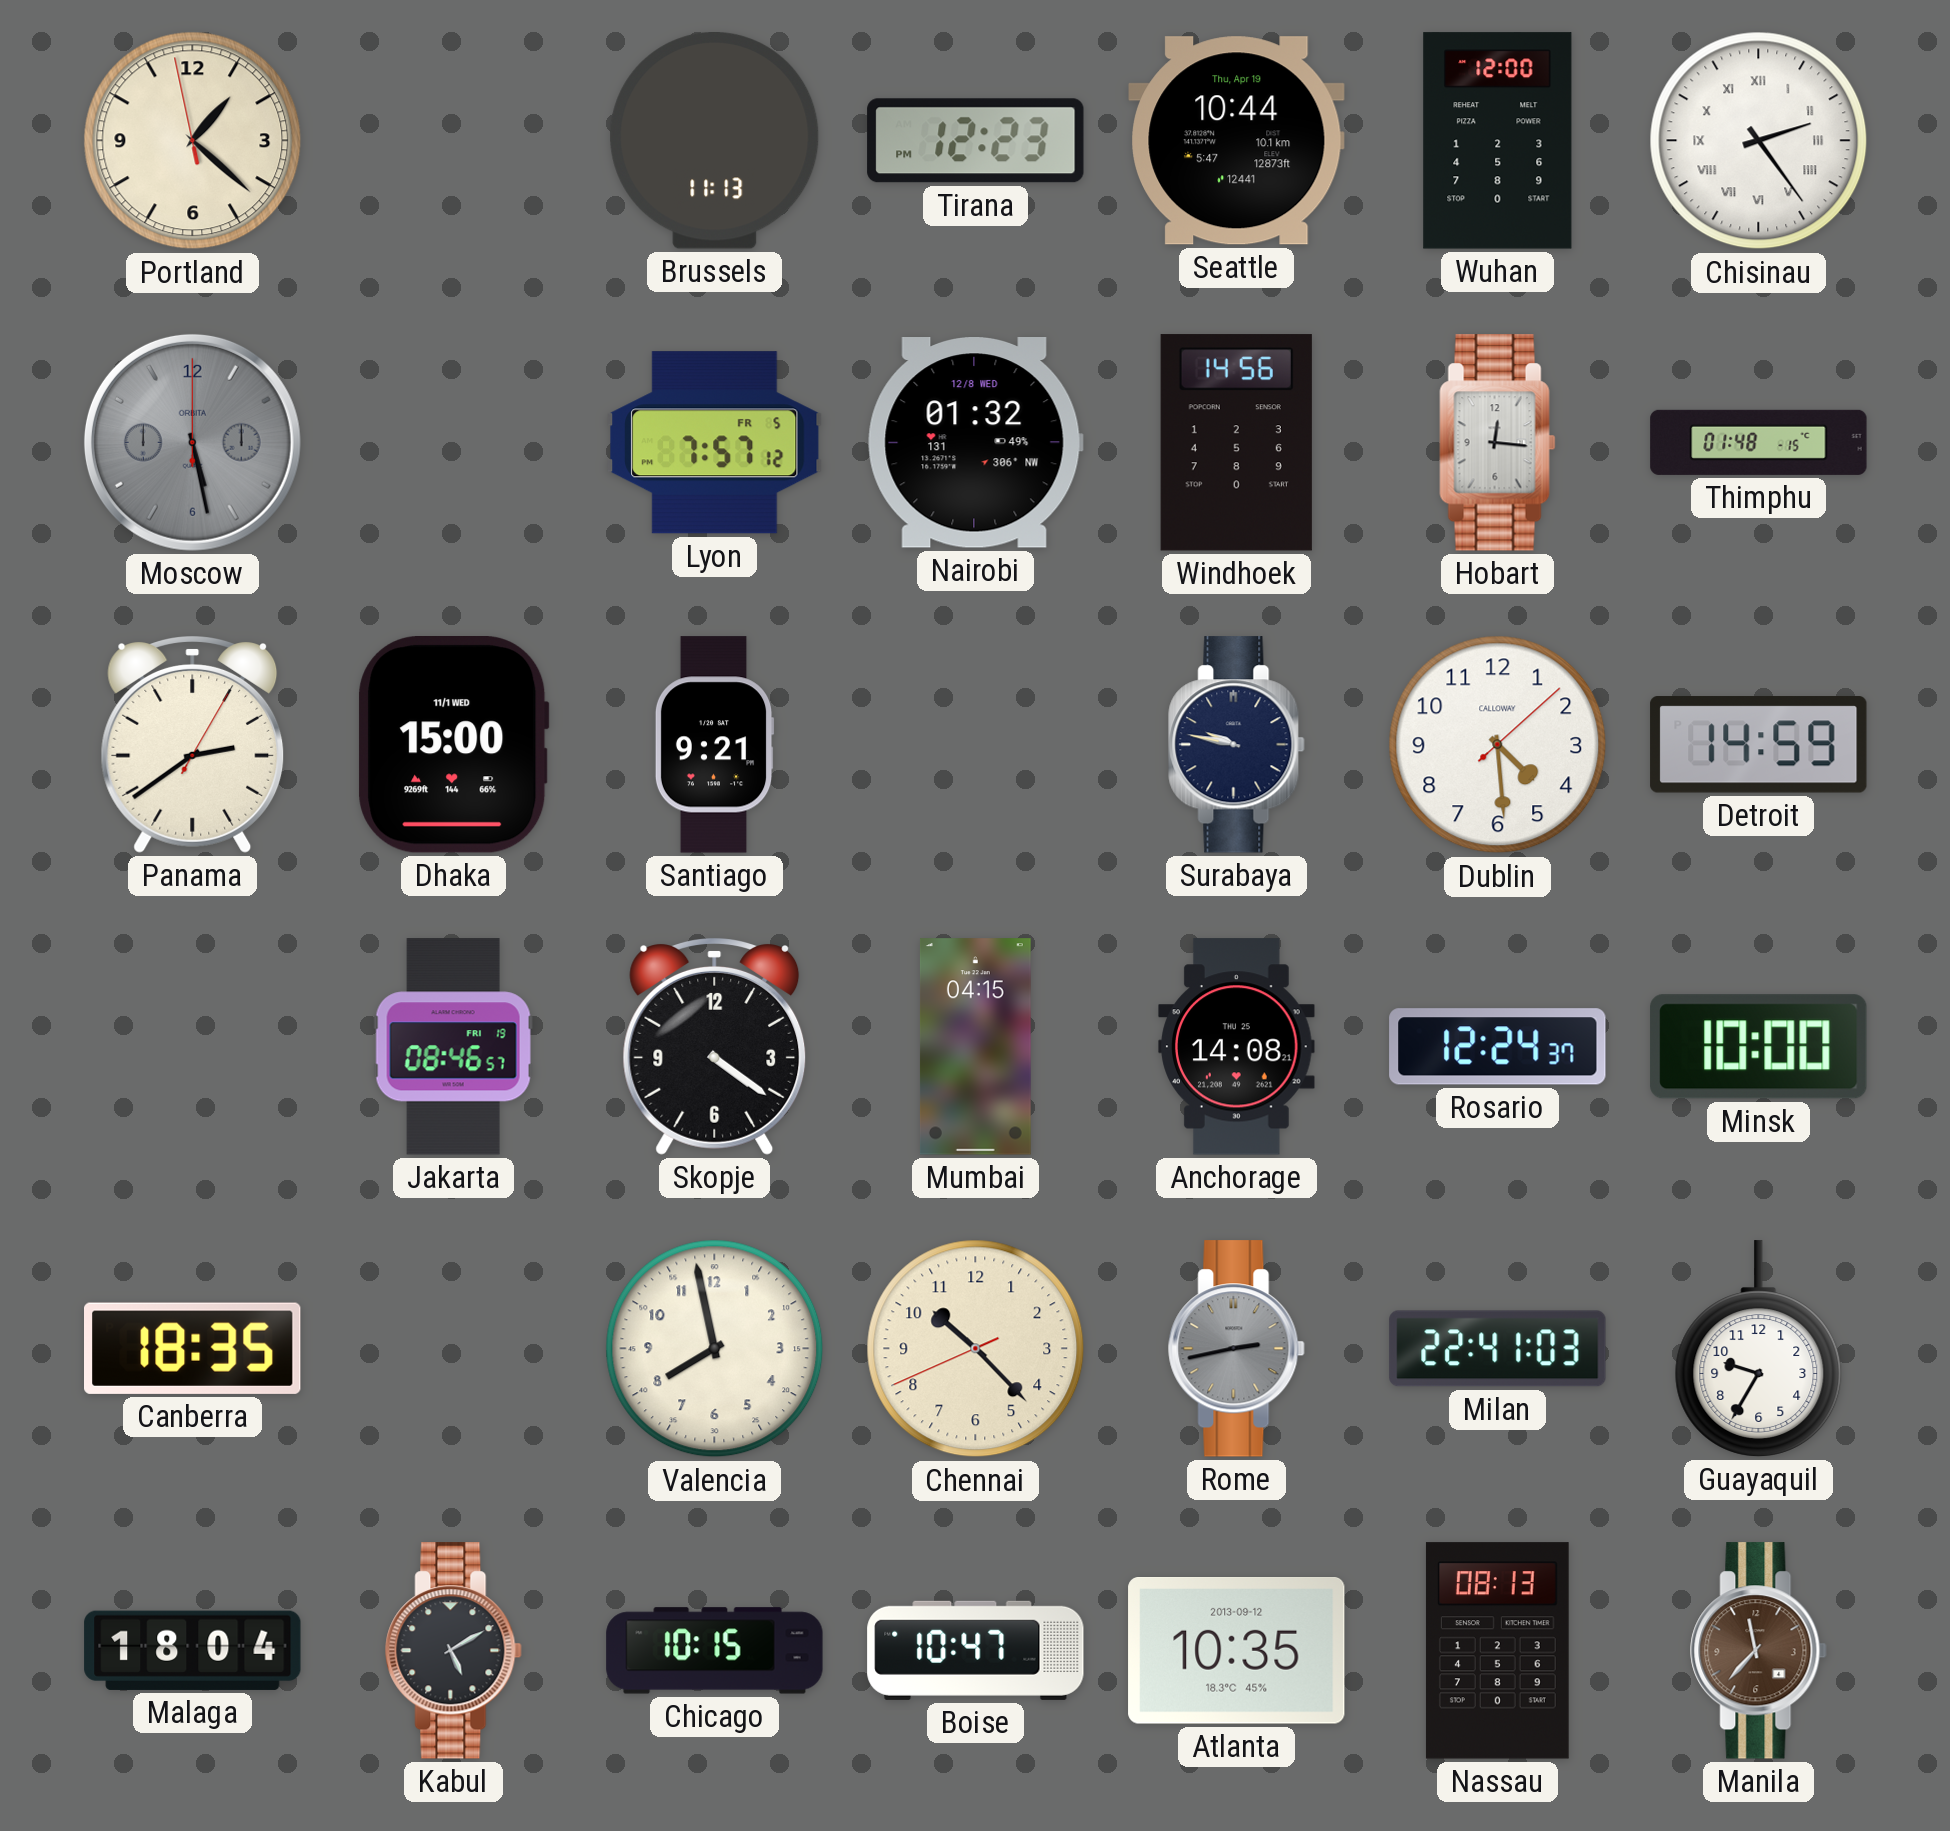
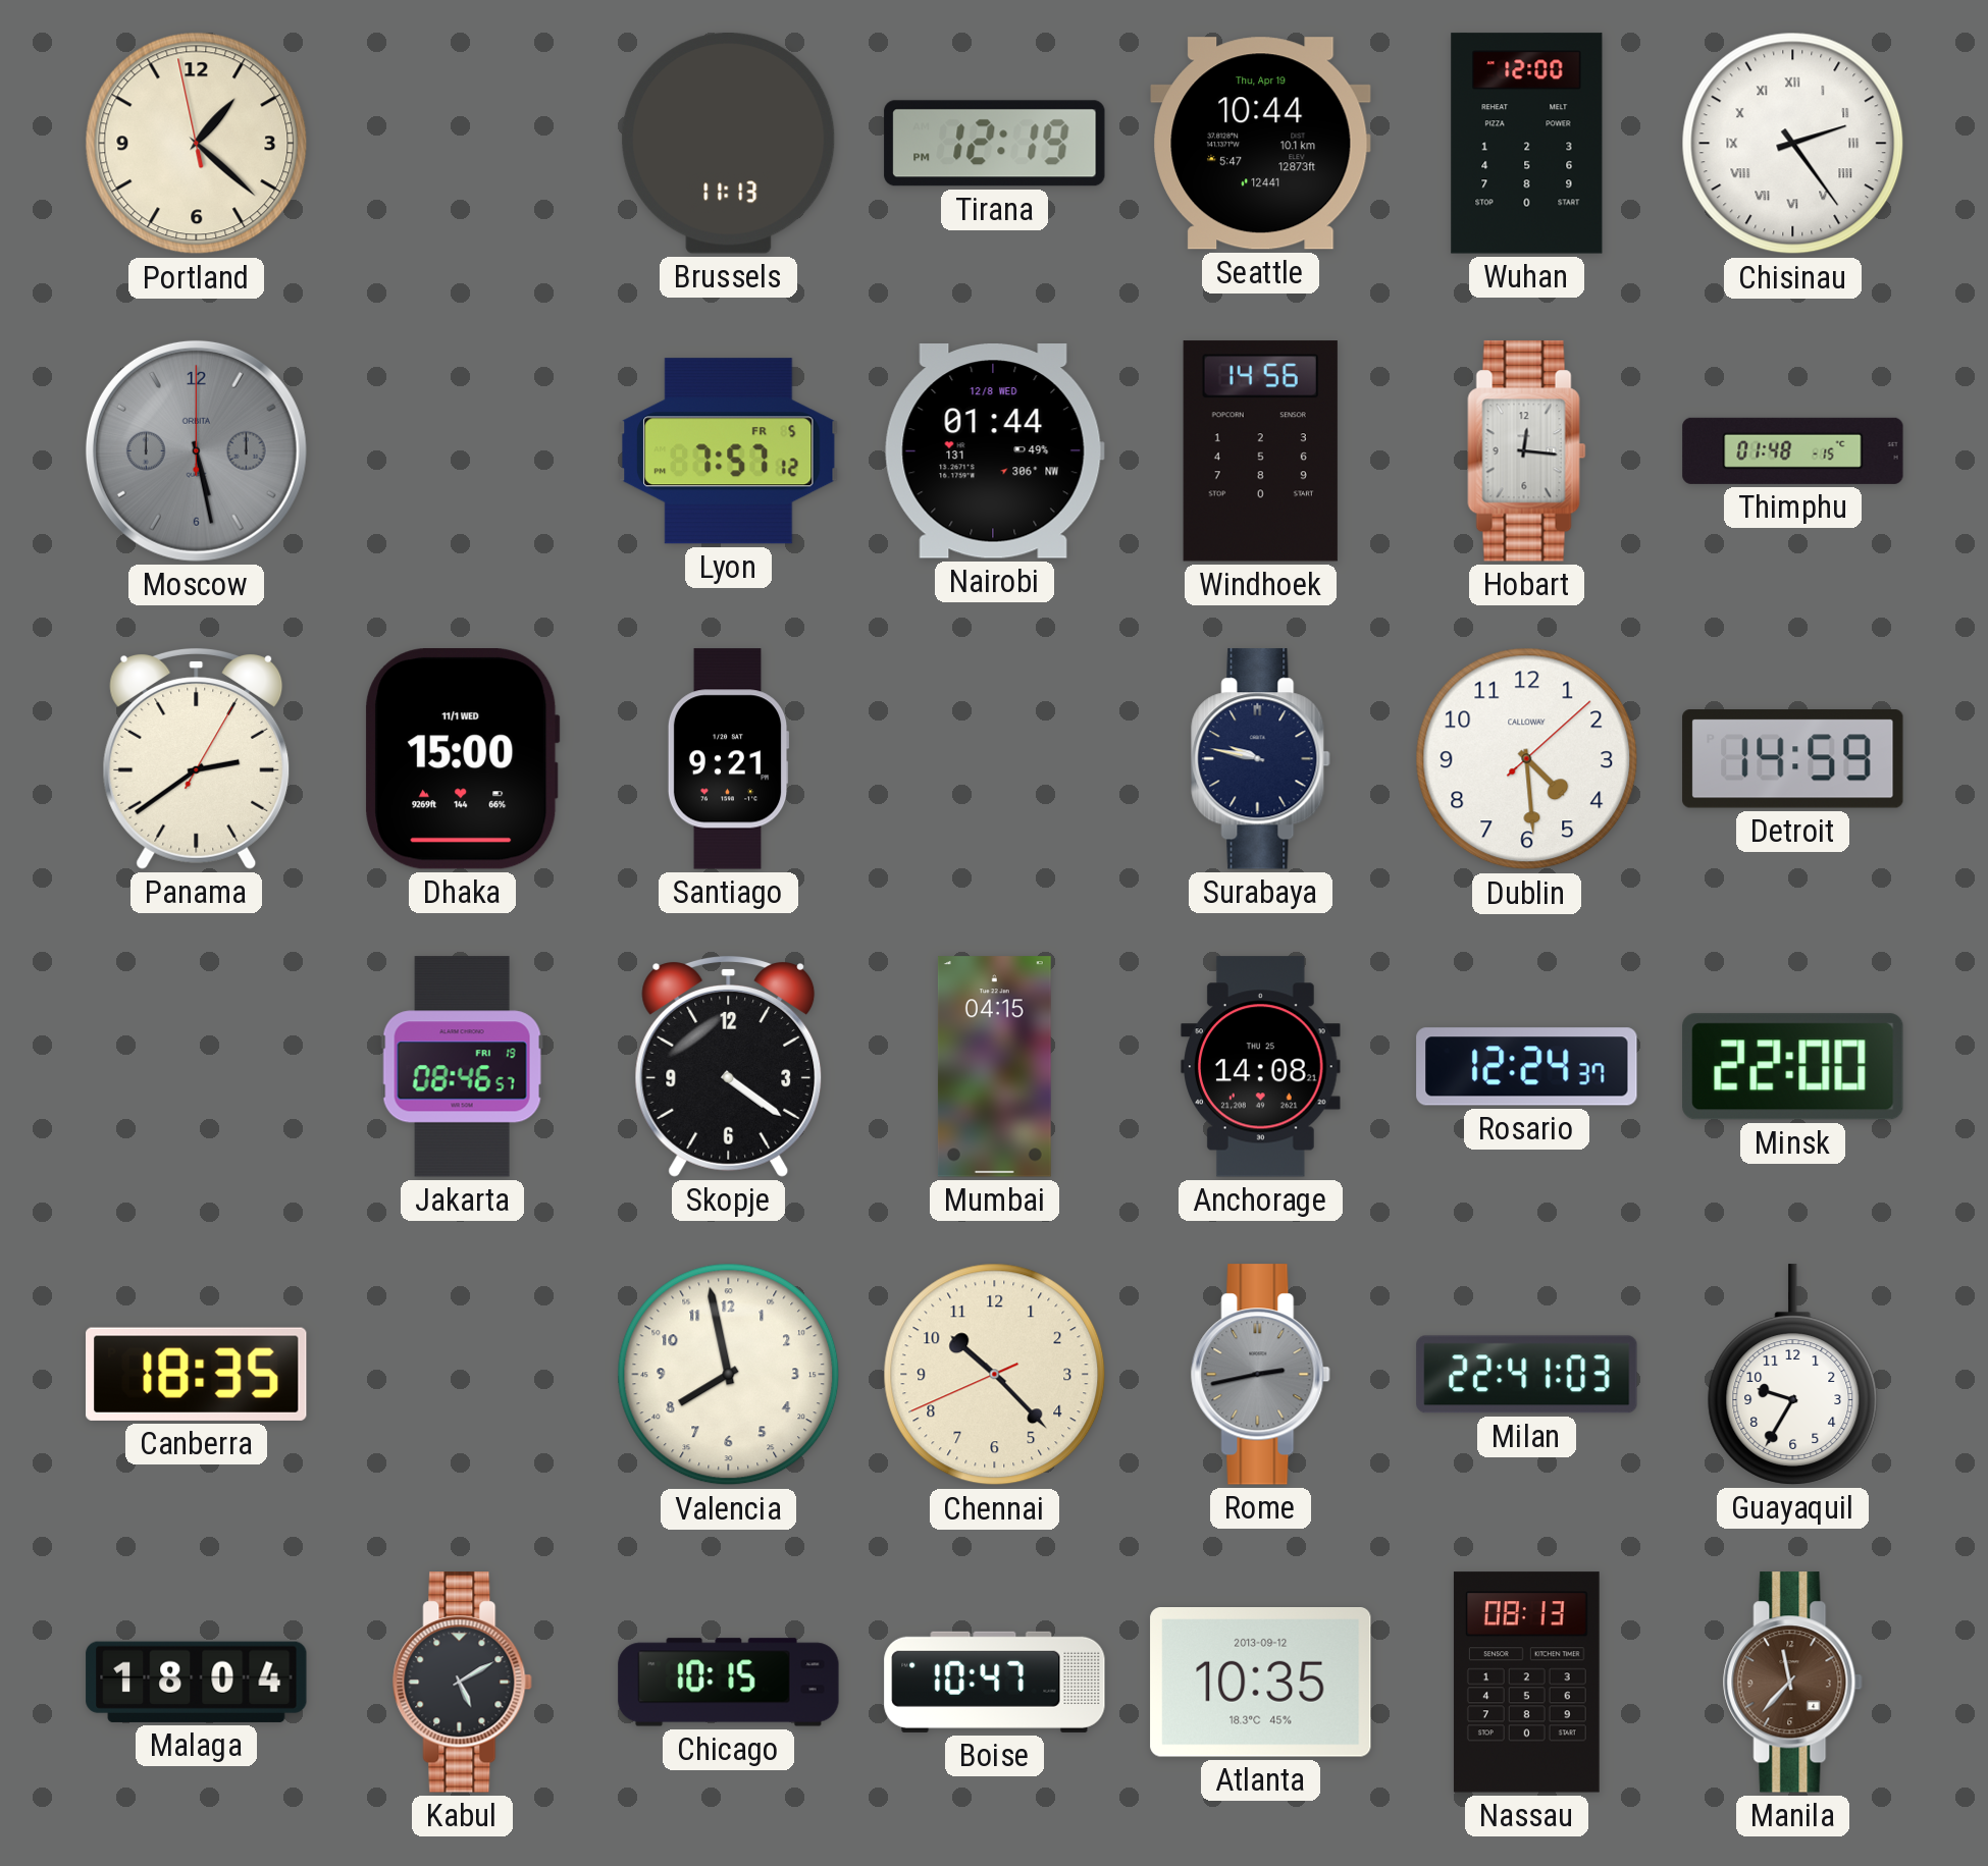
Tirana: 12:23 -> 12:19
Nairobi: 01:32 -> 01:44
Minsk: 10:00 -> 22:00
